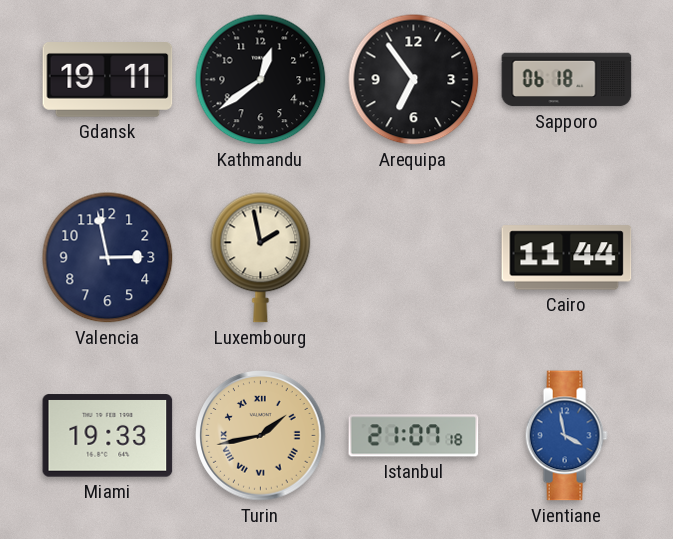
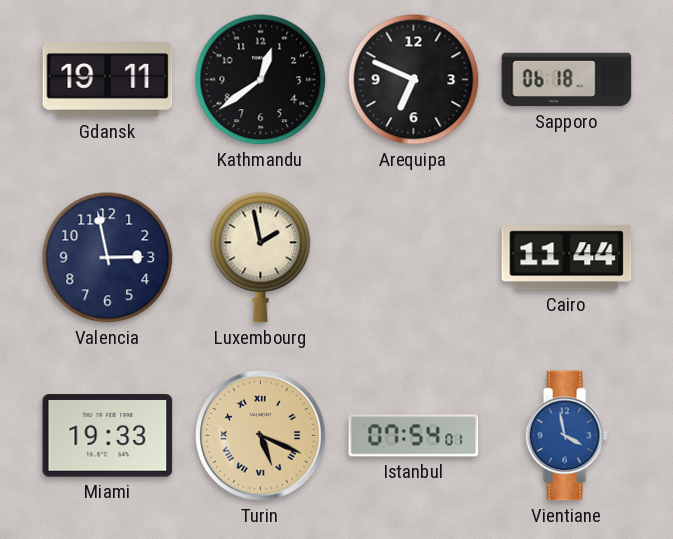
Arequipa: 6:54 -> 6:49
Turin: 1:43 -> 5:19
Istanbul: 21:07 -> 07:54
